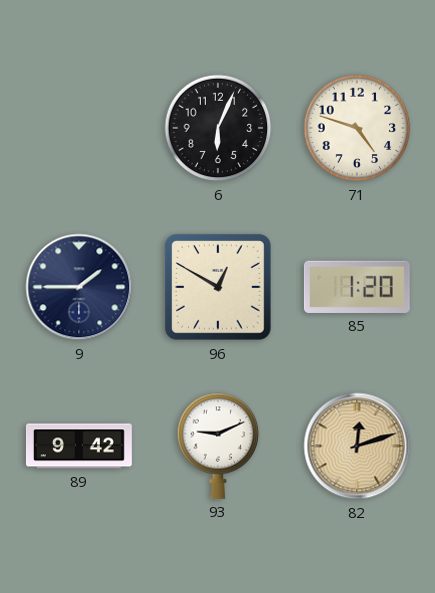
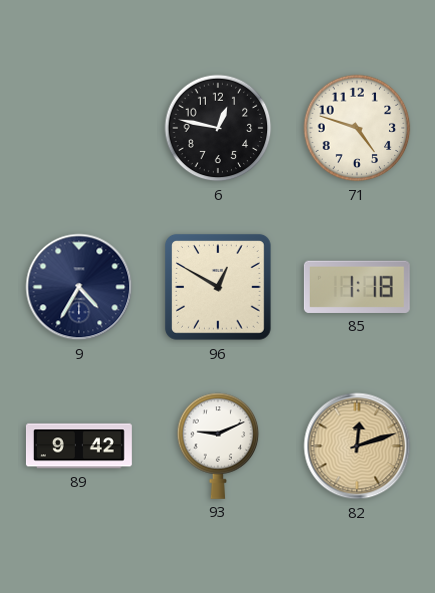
6: 6:04 -> 12:47
9: 1:45 -> 4:35
85: 1:20 -> 1:18
